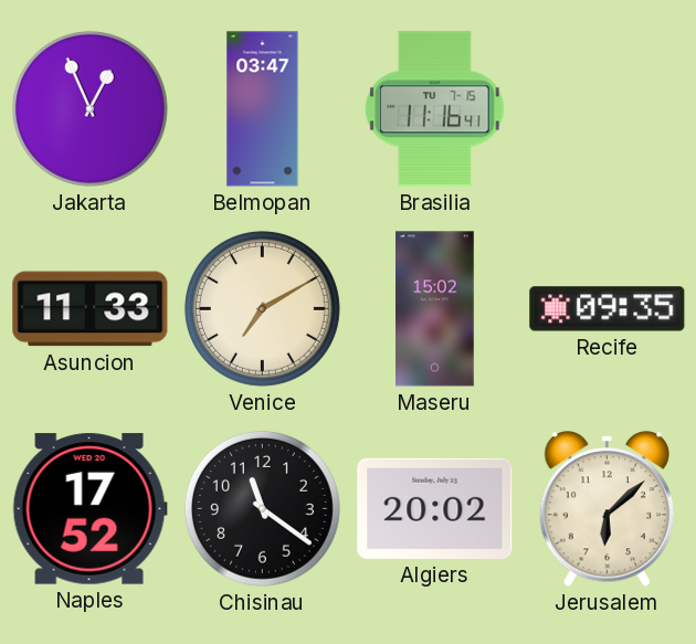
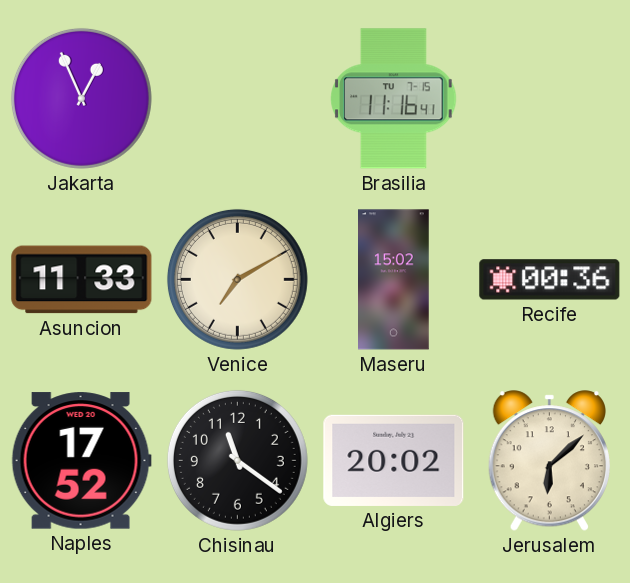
Belmopan: 03:47 -> none
Recife: 09:35 -> 00:36
